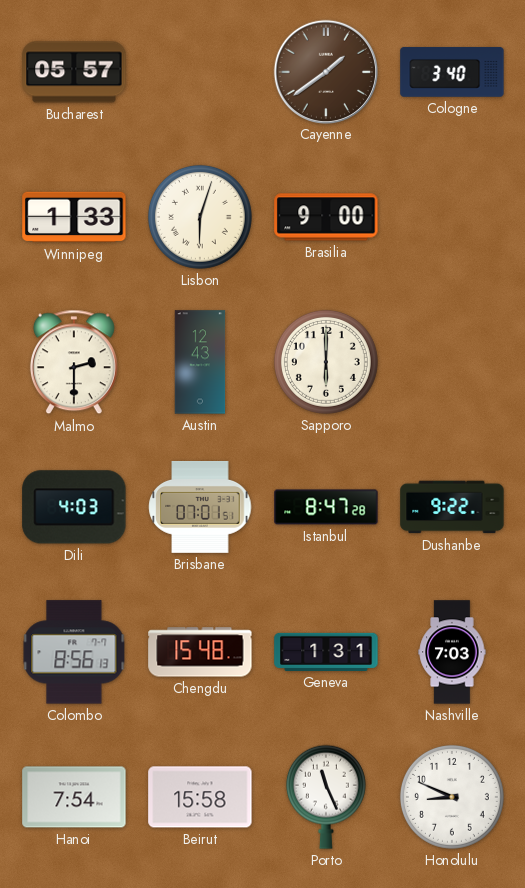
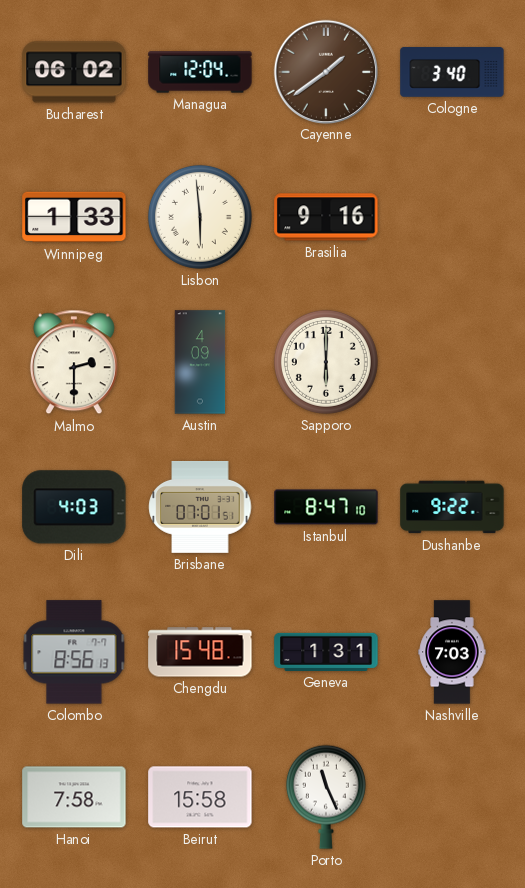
Bucharest: 05:57 -> 06:02
Managua: none -> 12:04
Lisbon: 6:03 -> 5:59
Brasilia: 9:00 -> 9:16
Austin: 12:43 -> 4:09
Istanbul: 8:47:28 -> 8:47:10
Hanoi: 7:54 -> 7:58
Honolulu: 8:49 -> none
